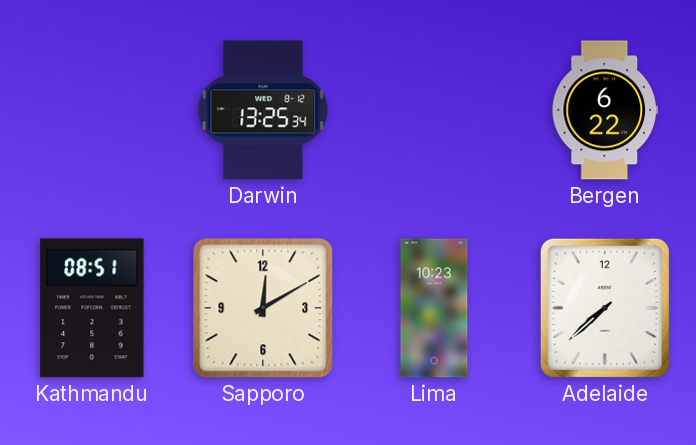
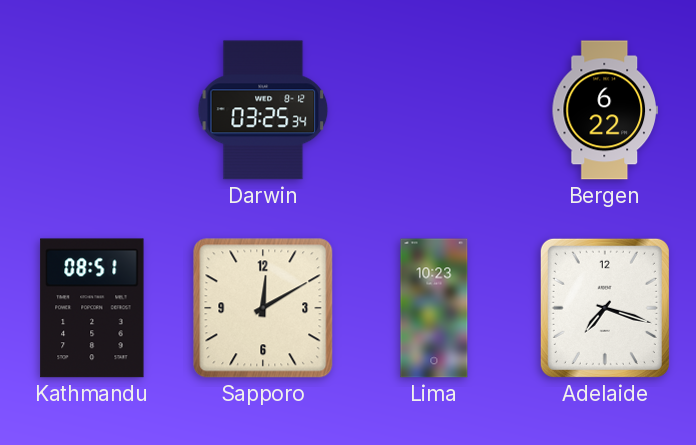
Darwin: 13:25 -> 03:25
Adelaide: 7:38 -> 7:18
